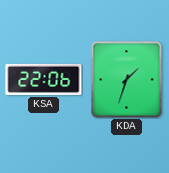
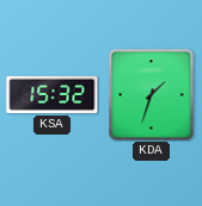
KSA: 22:06 -> 15:32
